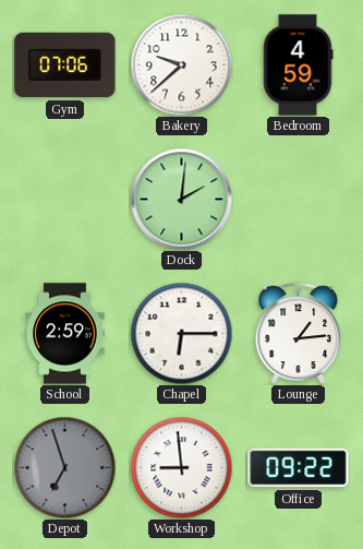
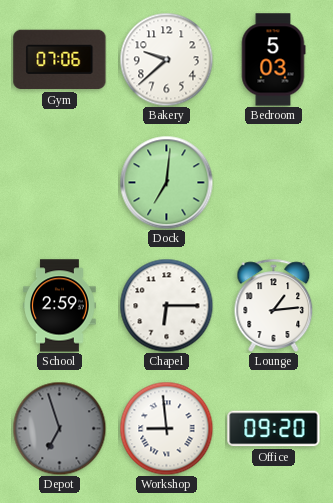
Bedroom: 4:59 -> 5:03
Dock: 2:01 -> 7:01
Office: 09:22 -> 09:20
